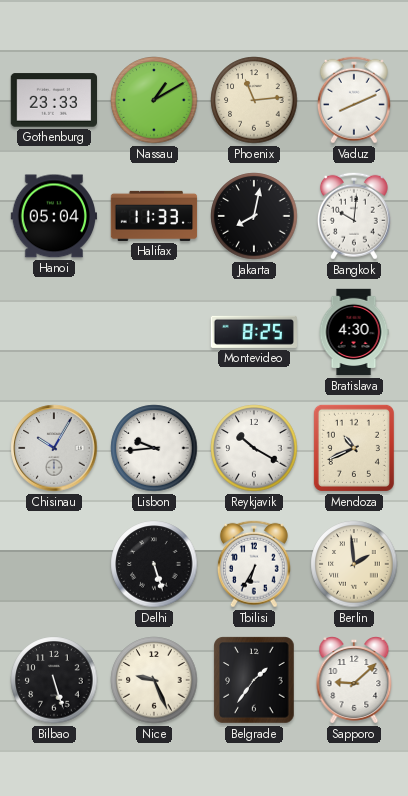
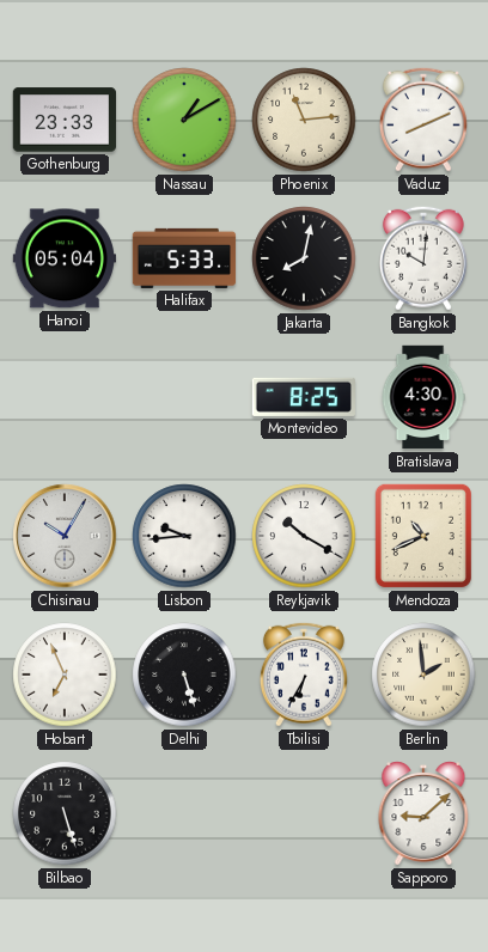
Halifax: 11:33 -> 5:33
Hobart: none -> 6:56
Nice: 9:26 -> none
Belgrade: 1:36 -> none
